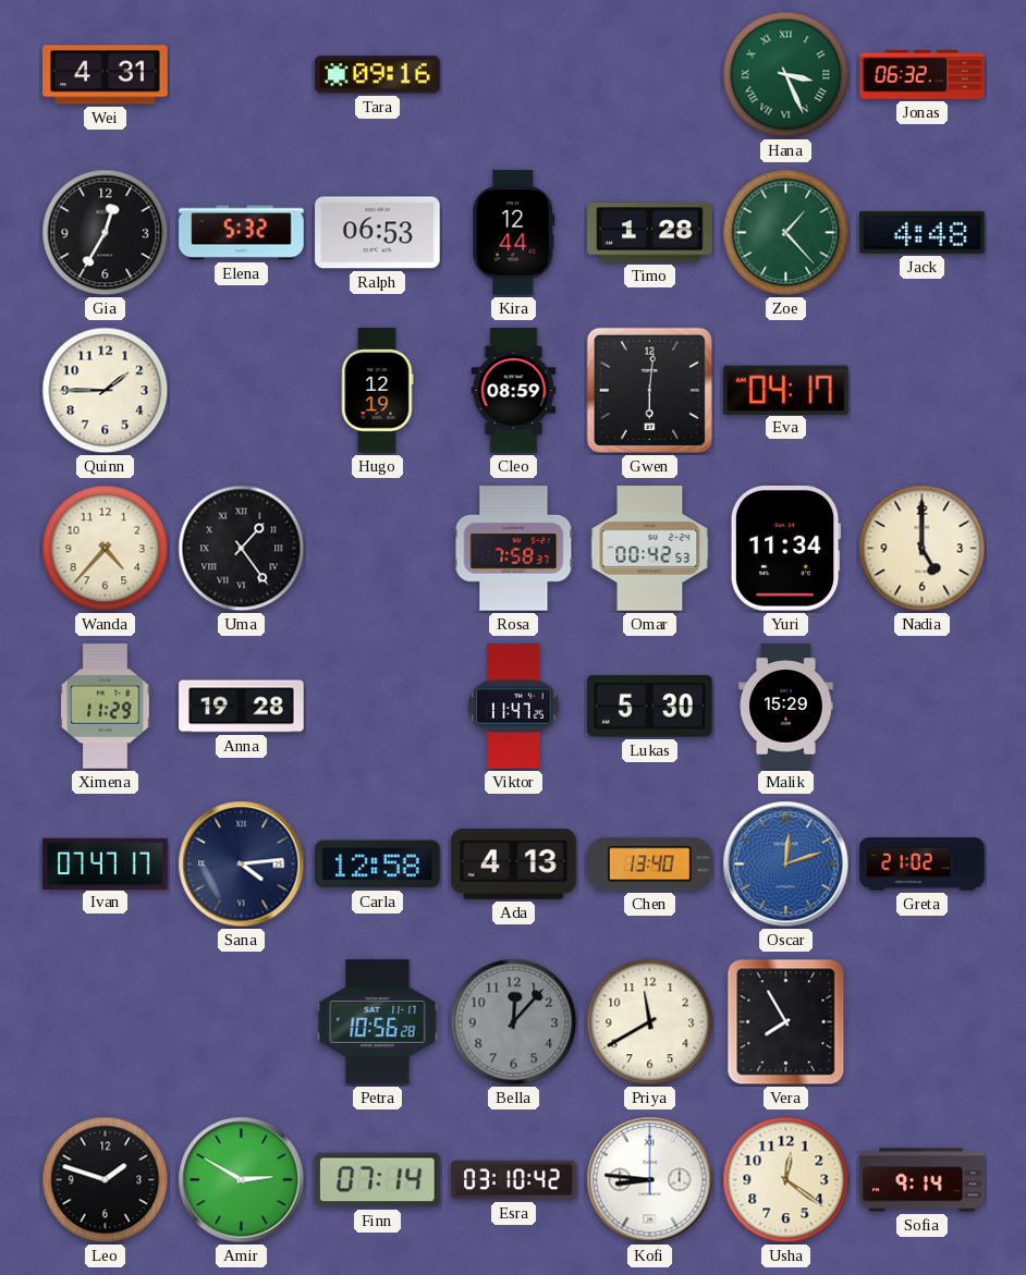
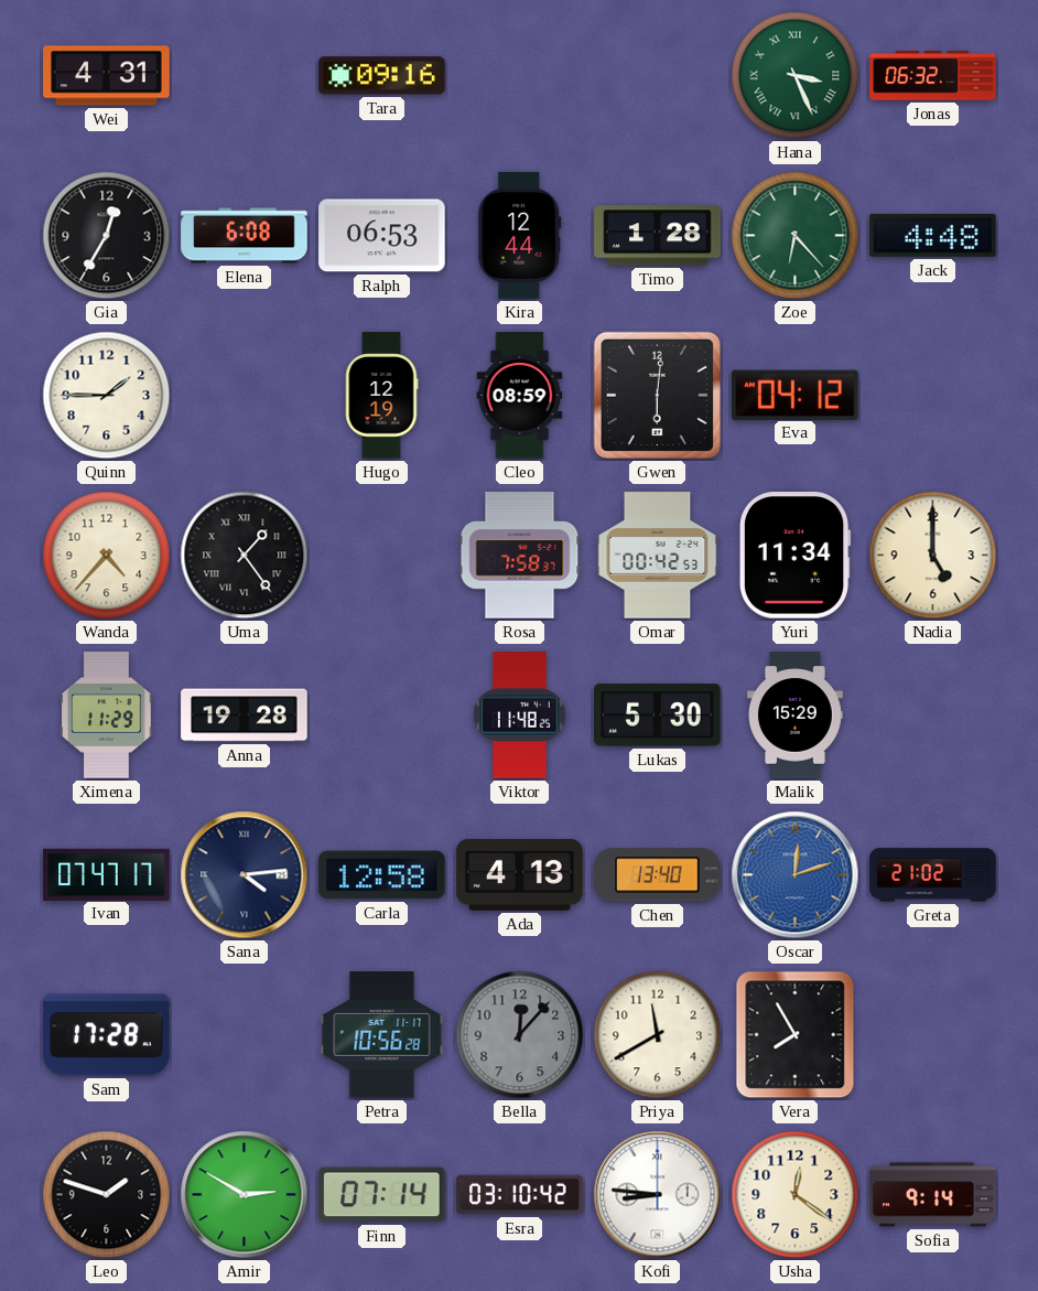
Elena: 5:32 -> 6:08
Zoe: 1:23 -> 6:23
Eva: 04:17 -> 04:12
Viktor: 11:47 -> 11:48
Sam: none -> 17:28
